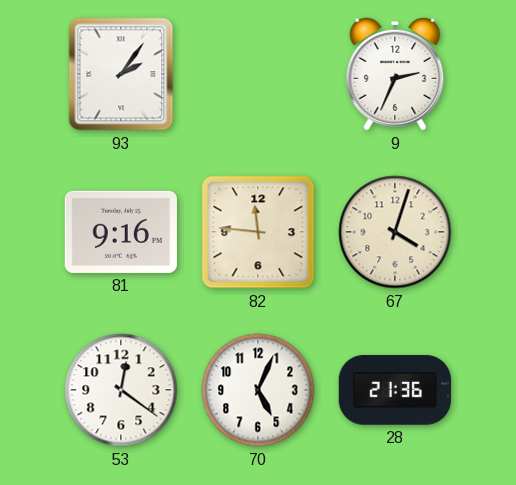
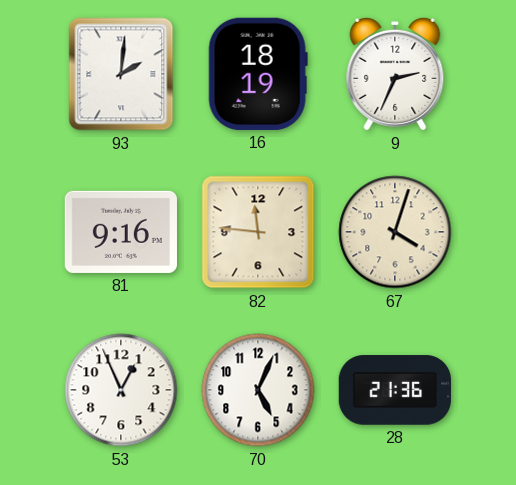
93: 2:06 -> 2:01
16: none -> 18:19
53: 12:21 -> 12:56
